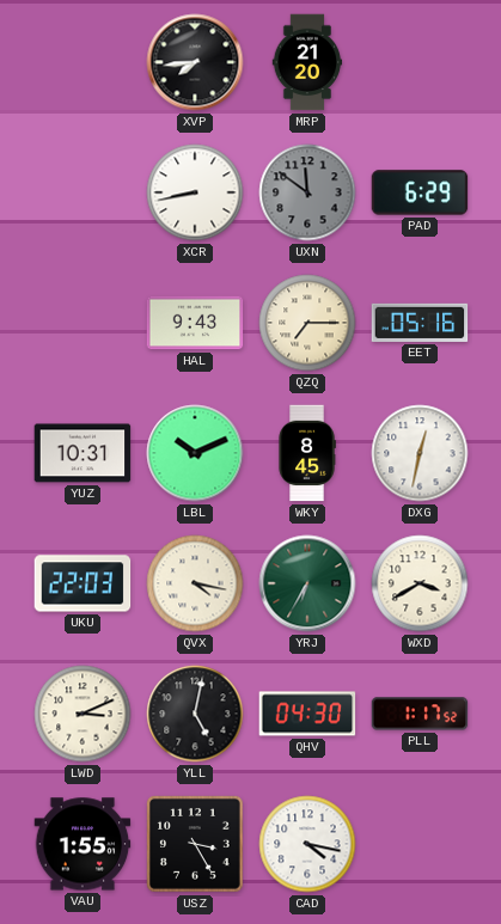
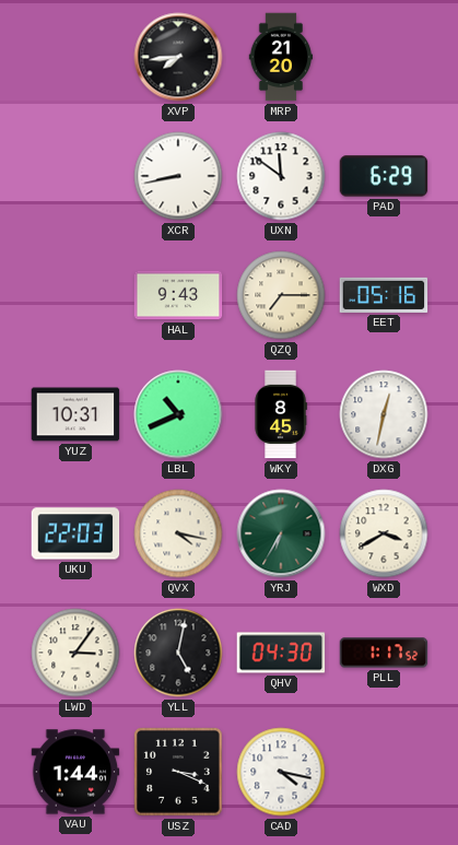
UXN dial: grey -> white
LBL: 10:11 -> 10:41
LWD: 3:11 -> 3:06
VAU: 1:55 -> 1:44
USZ: 3:25 -> 3:19
